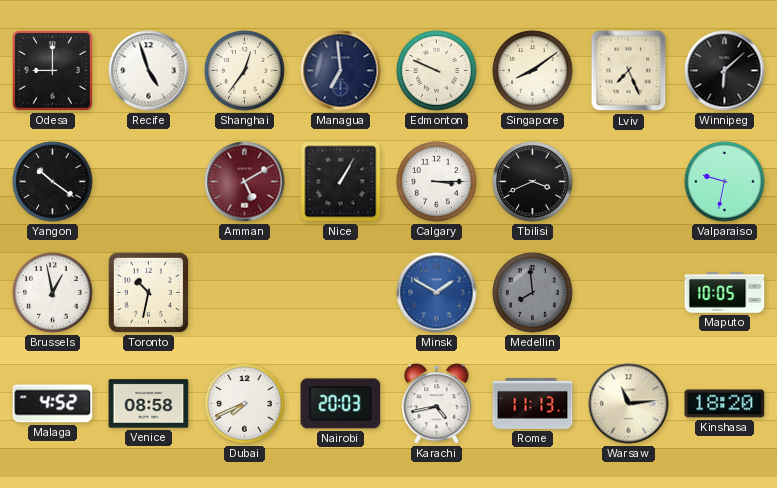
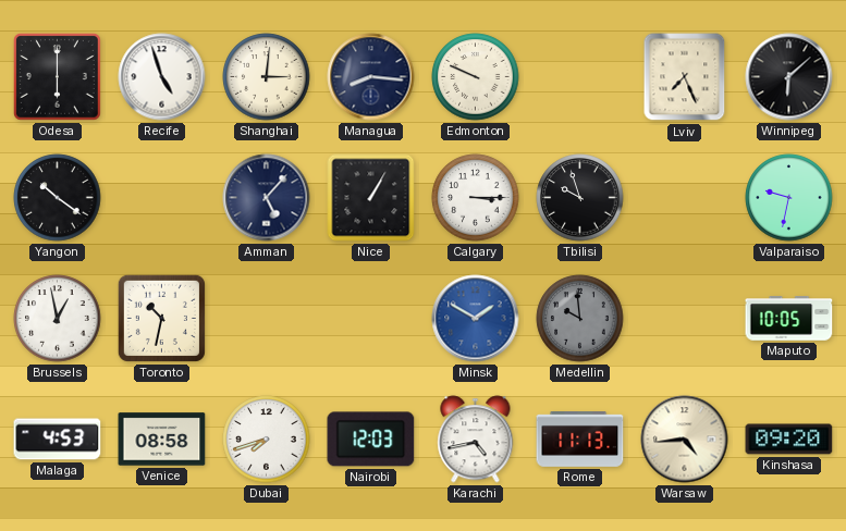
Odesa: 9:00 -> 6:00
Shanghai: 12:36 -> 3:01
Managua: 6:59 -> 8:16
Singapore: 8:09 -> none
Amman: 5:10 -> 5:07
Amman dial: burgundy -> navy
Tbilisi: 3:41 -> 9:57
Medellin: 7:59 -> 9:59
Malaga: 4:52 -> 4:53
Dubai: 7:41 -> 7:42
Nairobi: 20:03 -> 12:03
Warsaw: 11:14 -> 4:44
Kinshasa: 18:20 -> 09:20
